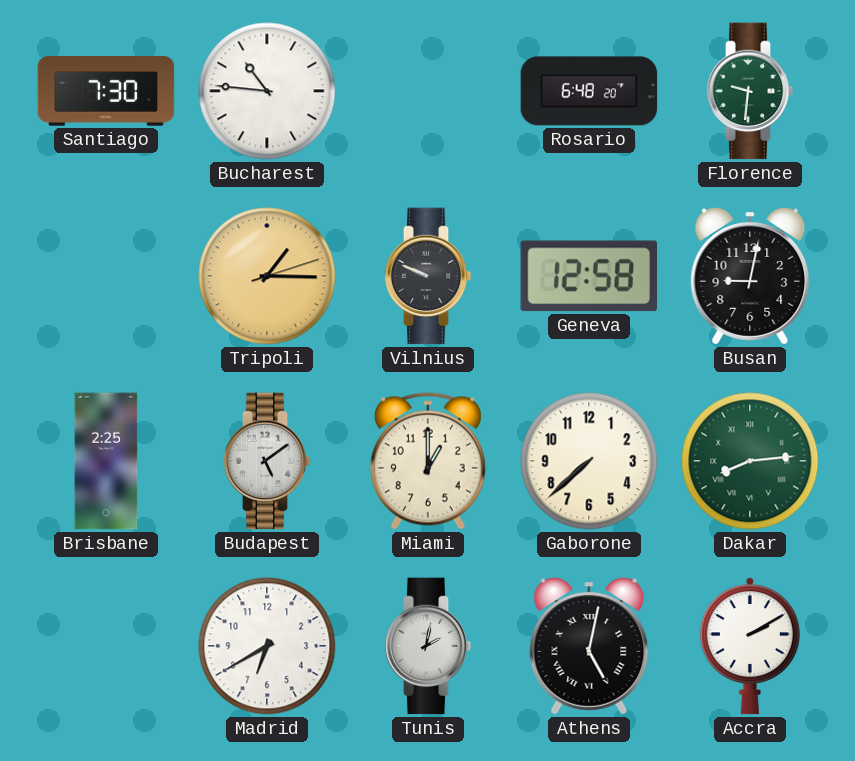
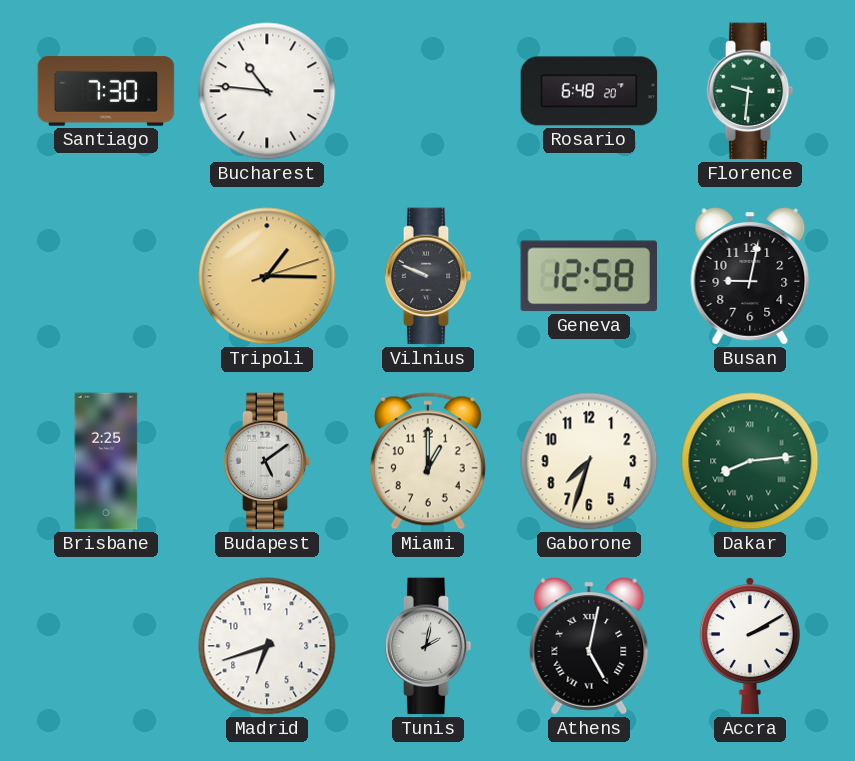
Gaborone: 7:38 -> 7:33
Madrid: 6:40 -> 6:42
